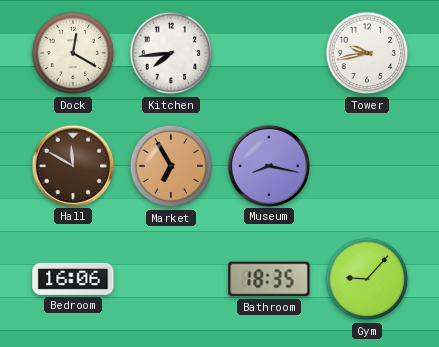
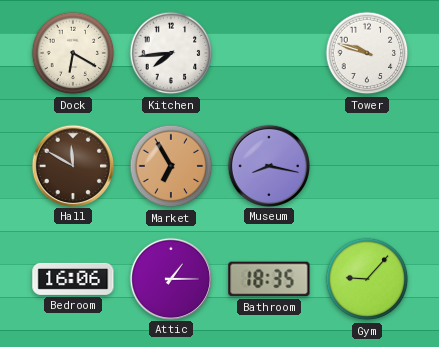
Dock: 12:20 -> 6:20
Tower: 9:43 -> 9:48
Attic: none -> 1:15
